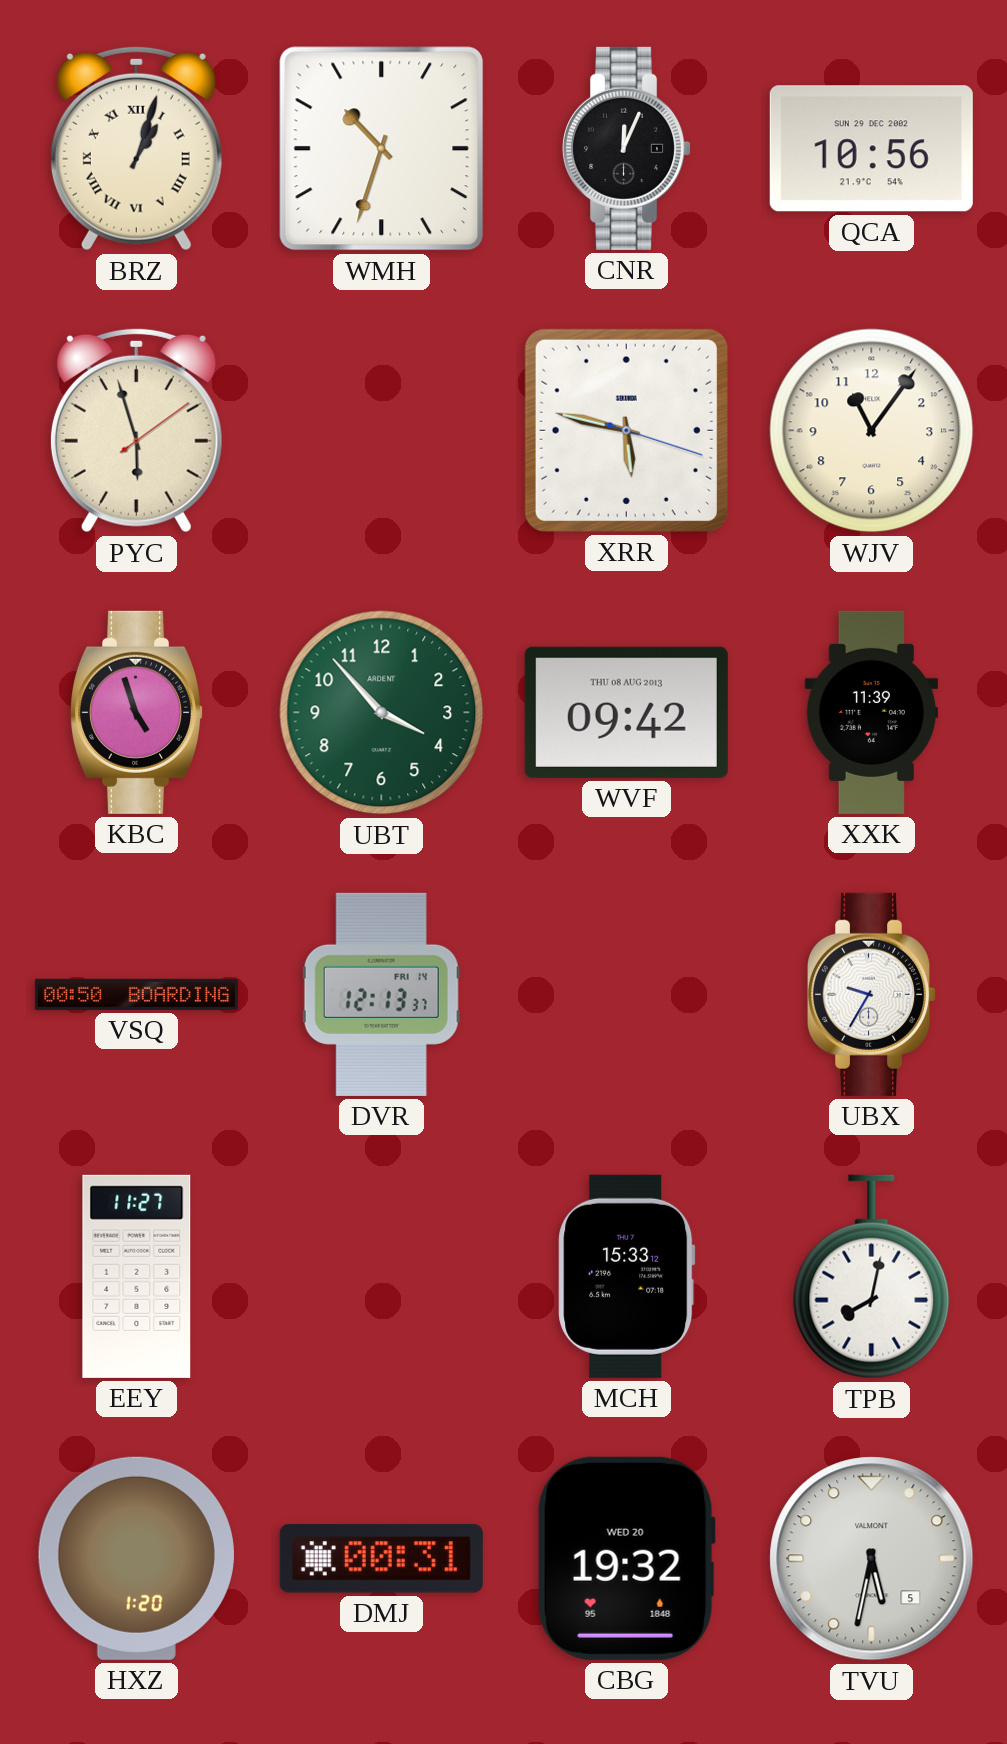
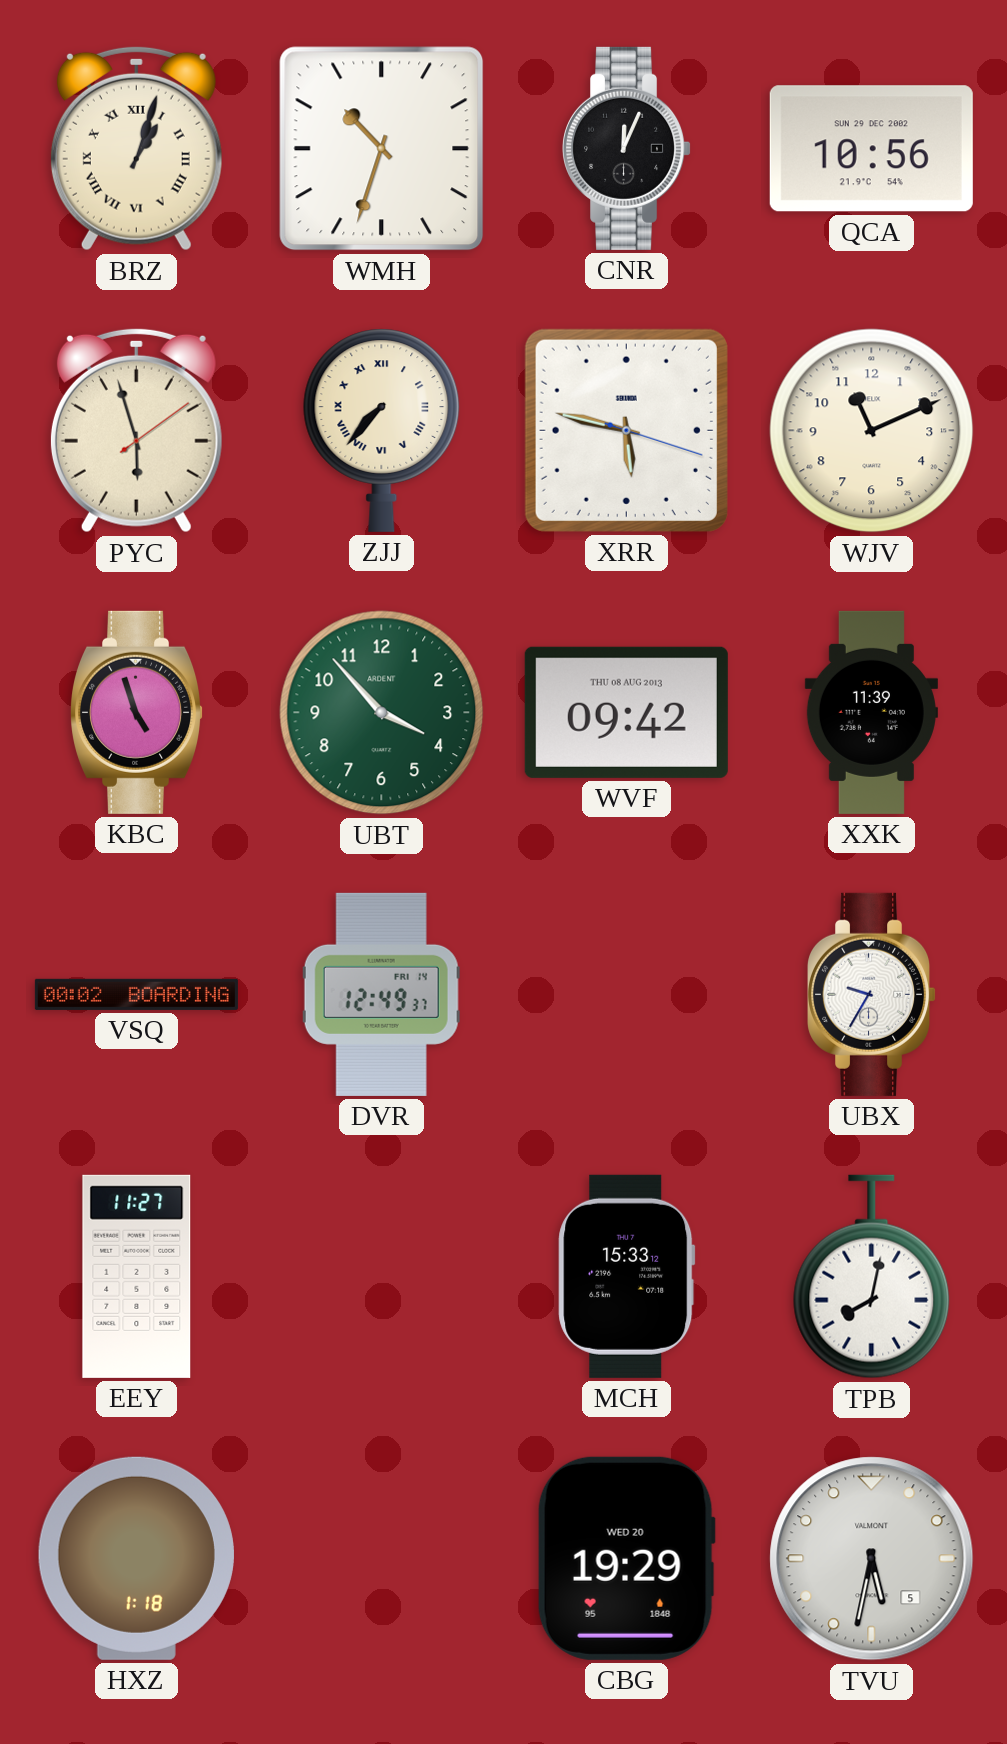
ZJJ: none -> 7:37
WJV: 11:06 -> 11:11
VSQ: 00:50 -> 00:02
DVR: 12:13 -> 12:49
HXZ: 1:20 -> 1:18
DMJ: 00:31 -> none
CBG: 19:32 -> 19:29
